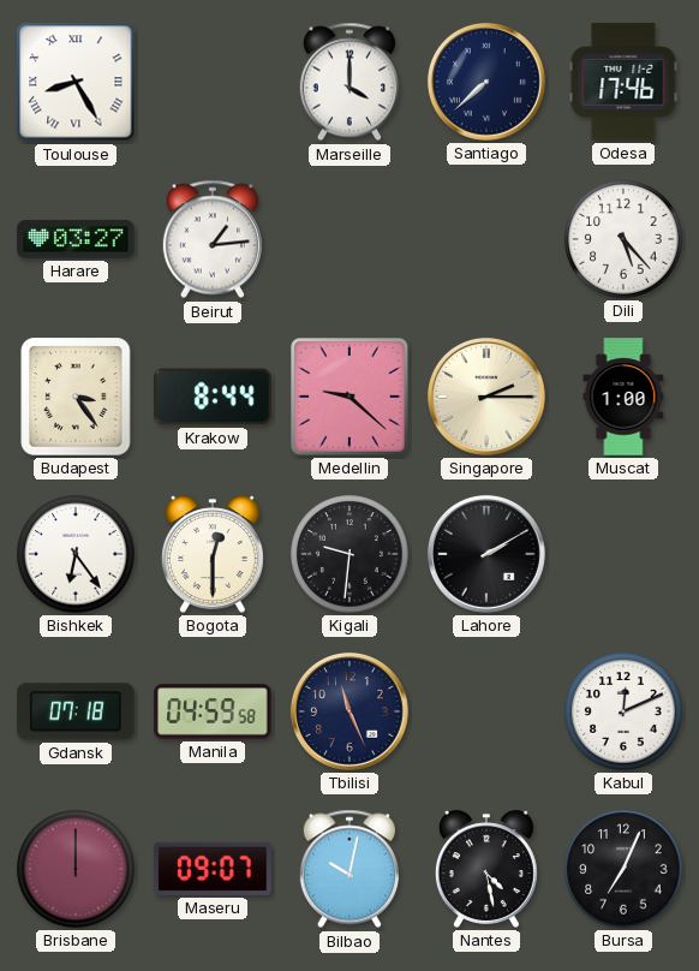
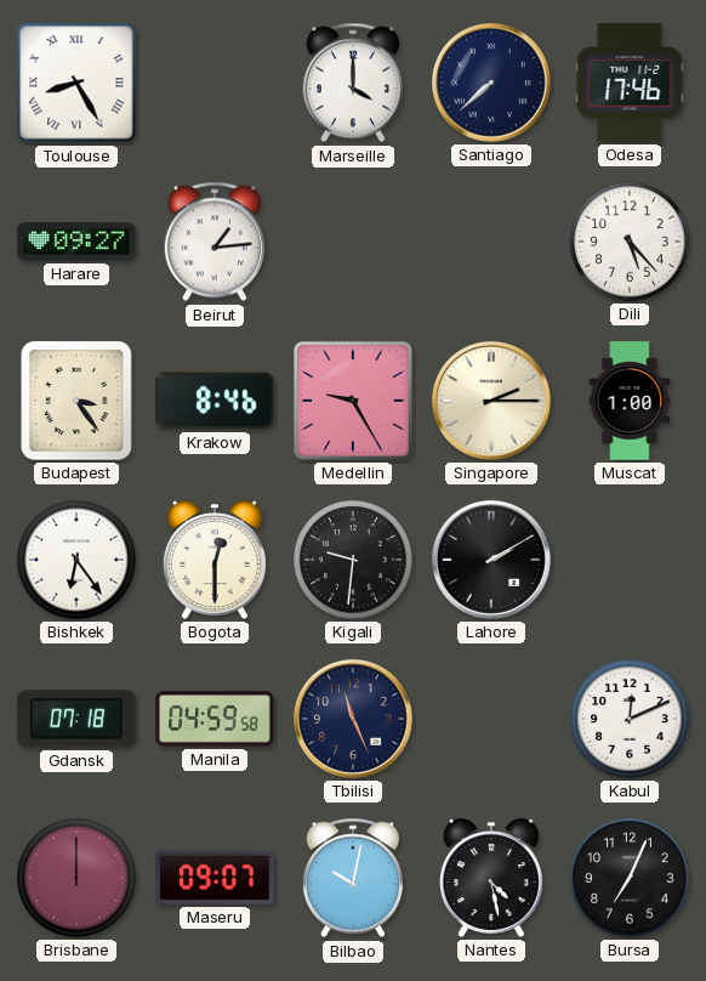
Harare: 03:27 -> 09:27
Krakow: 8:44 -> 8:46
Medellin: 9:22 -> 9:25
